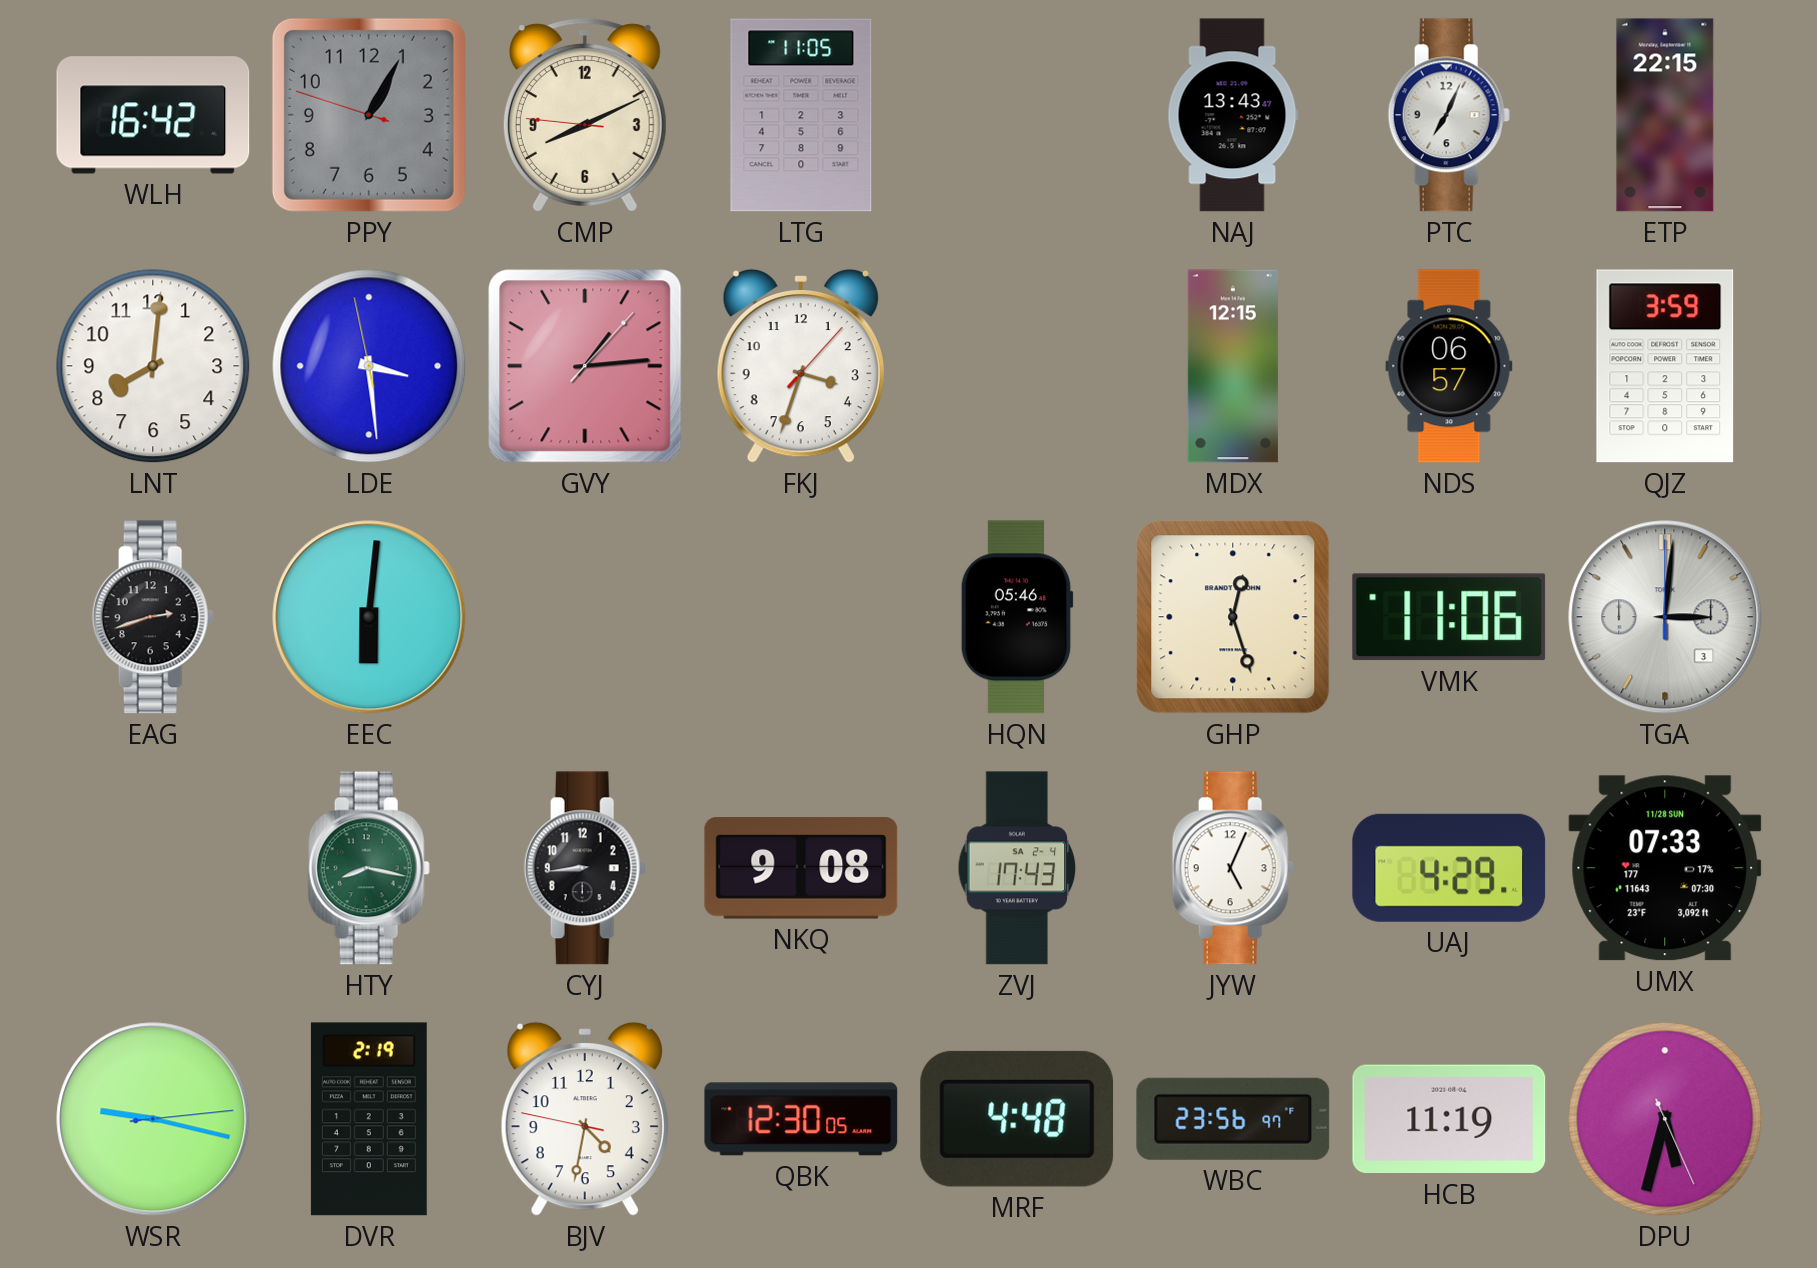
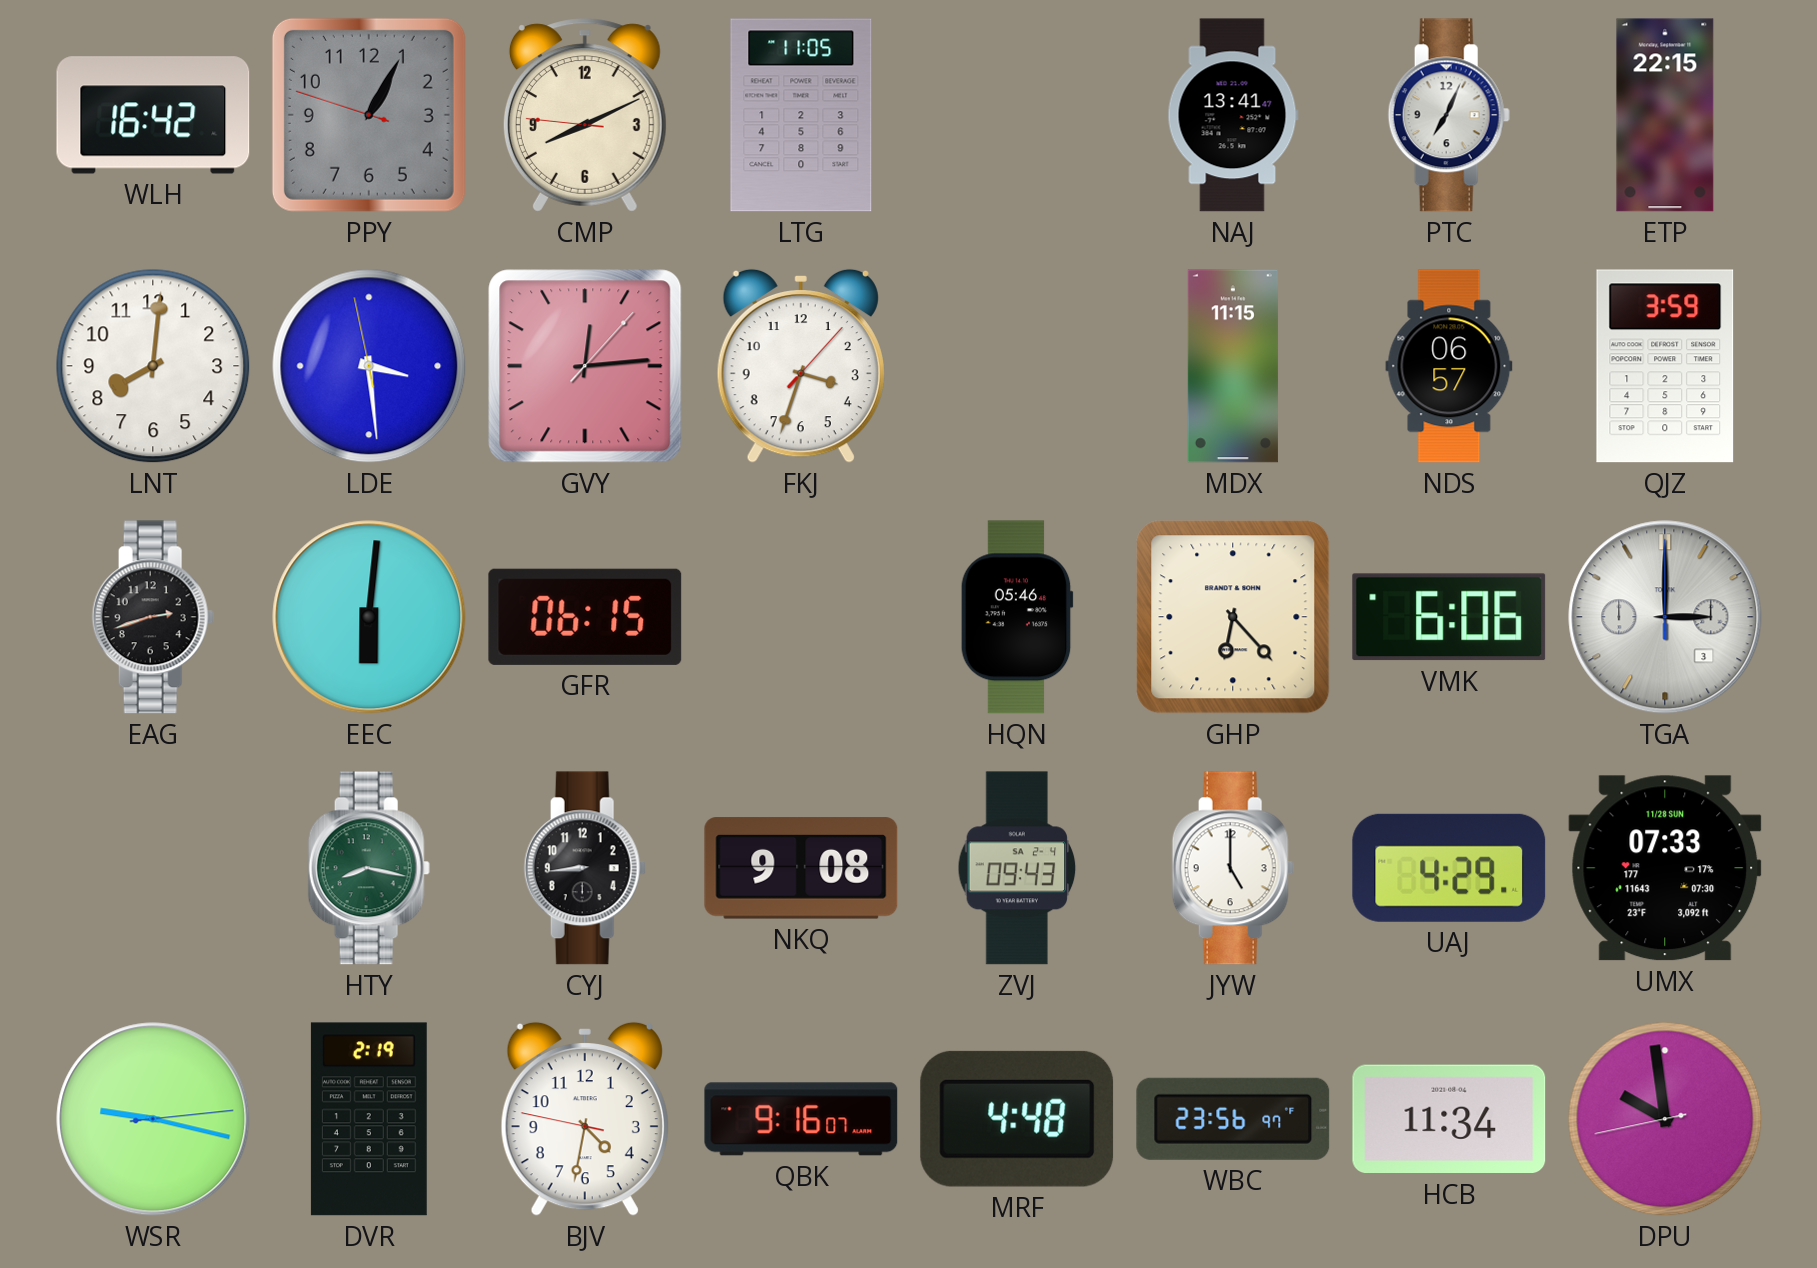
NAJ: 13:43 -> 13:41
GVY: 1:14 -> 12:14
MDX: 12:15 -> 11:15
GFR: none -> 06:15
GHP: 12:27 -> 6:23
VMK: 11:06 -> 6:06
TGA: 3:01 -> 3:00
ZVJ: 17:43 -> 09:43
JYW: 5:04 -> 5:00
QBK: 12:30 -> 9:16
HCB: 11:19 -> 11:34
DPU: 5:32 -> 9:58
